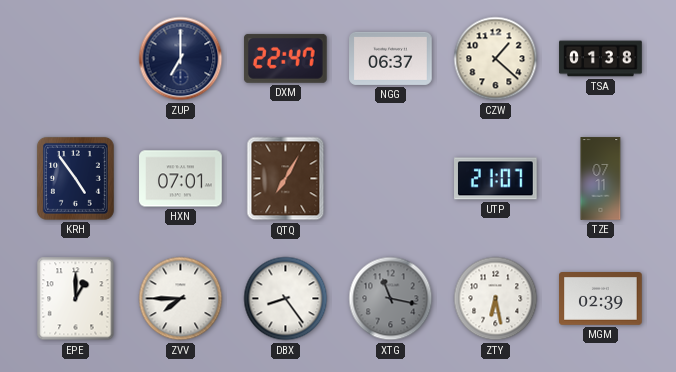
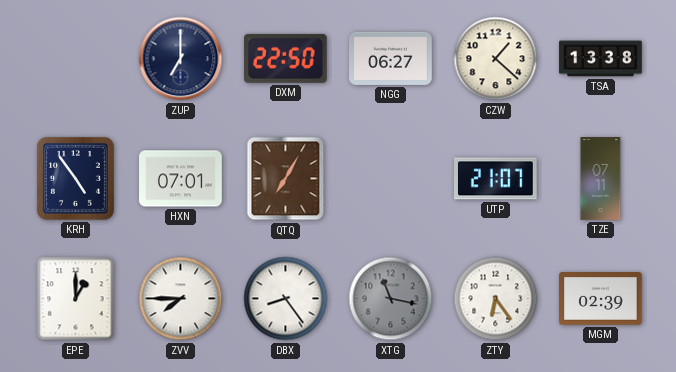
DXM: 22:47 -> 22:50
NGG: 06:37 -> 06:27
TSA: 01:38 -> 13:38
ZTY: 6:28 -> 6:24
